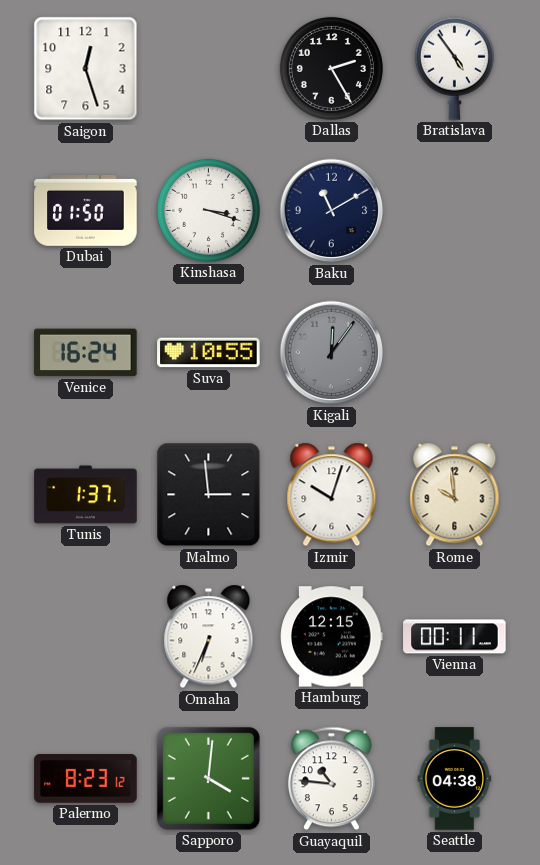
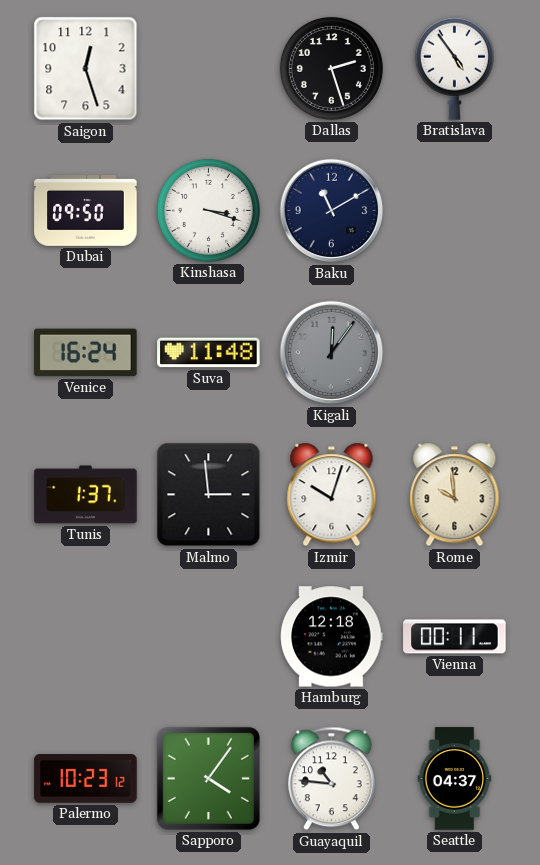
Dallas: 2:25 -> 2:27
Dubai: 01:50 -> 09:50
Suva: 10:55 -> 11:48
Omaha: 6:34 -> none
Hamburg: 12:15 -> 12:18
Palermo: 8:23 -> 10:23
Sapporo: 4:01 -> 4:06
Seattle: 04:38 -> 04:37
